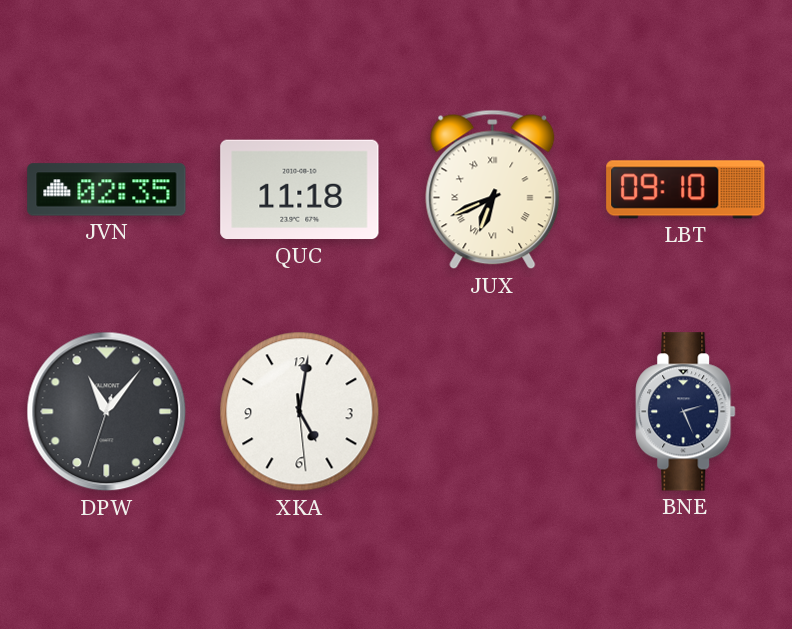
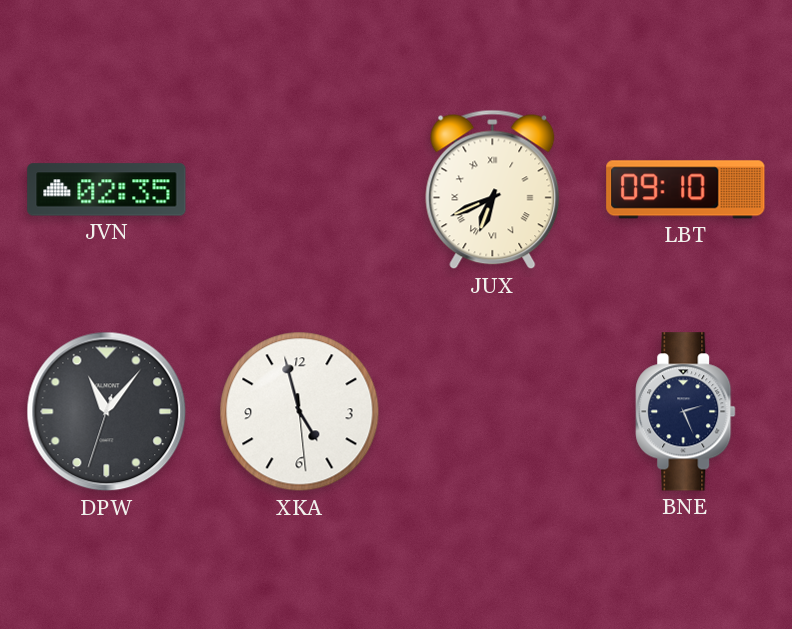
QUC: 11:18 -> none
XKA: 5:01 -> 4:57
